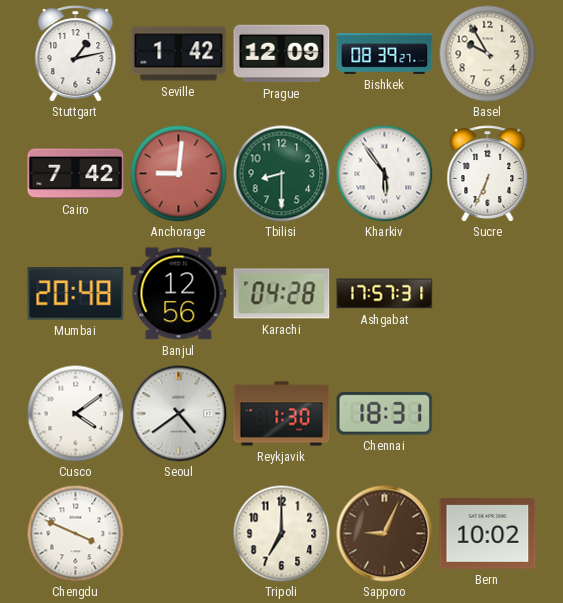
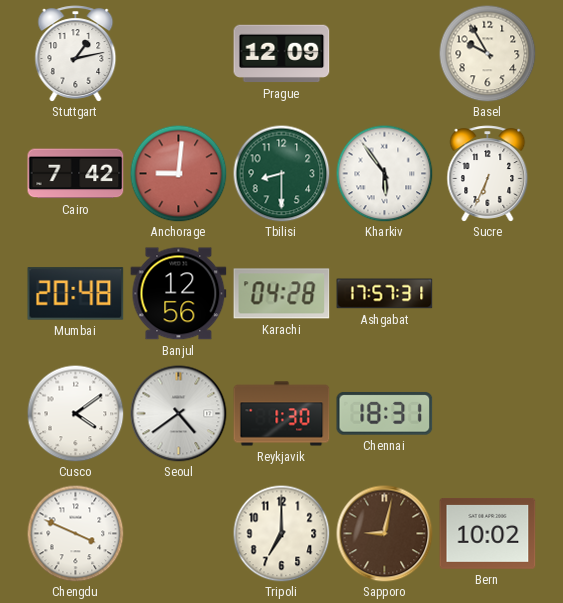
Seville: 1:42 -> none
Bishkek: 08:39 -> none
Sapporo: 9:04 -> 9:02
